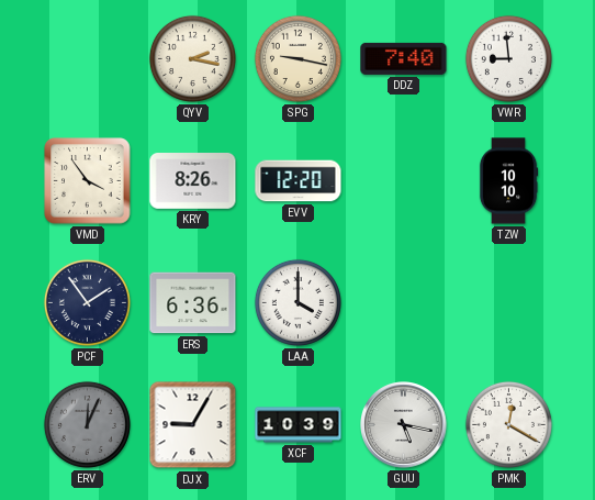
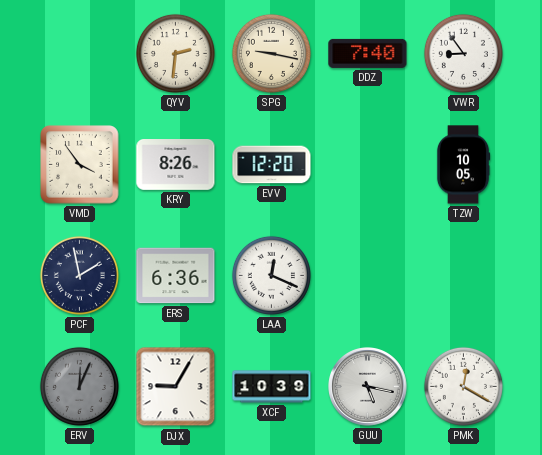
QYV: 2:17 -> 2:31
VWR: 8:59 -> 8:54
TZW: 10:10 -> 10:05
PCF: 1:54 -> 1:58
LAA: 4:00 -> 12:19
